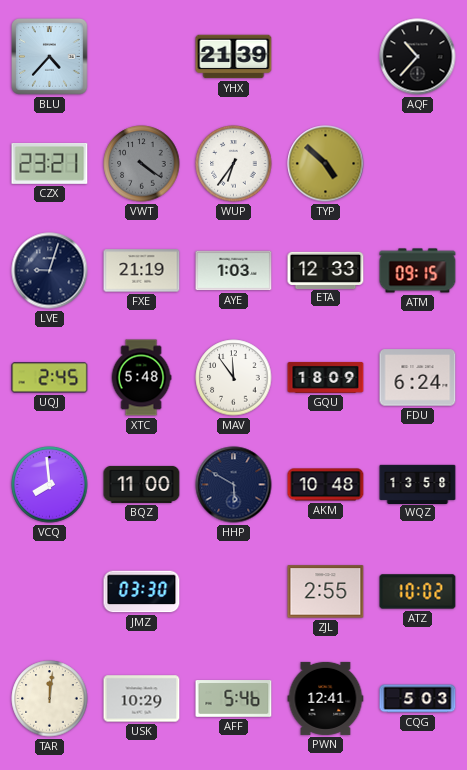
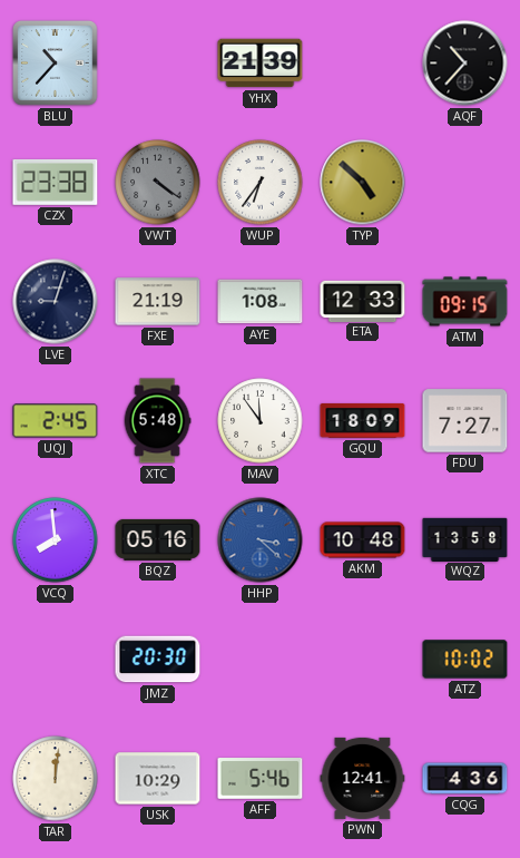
BLU: 4:37 -> 10:37
CZX: 23:21 -> 23:38
AYE: 1:03 -> 1:08
FDU: 6:24 -> 7:27
BQZ: 11:00 -> 05:16
HHP: 5:50 -> 3:22
HHP dial: navy -> blue
JMZ: 03:30 -> 20:30
ZJL: 2:55 -> none
CQG: 5:03 -> 4:36
